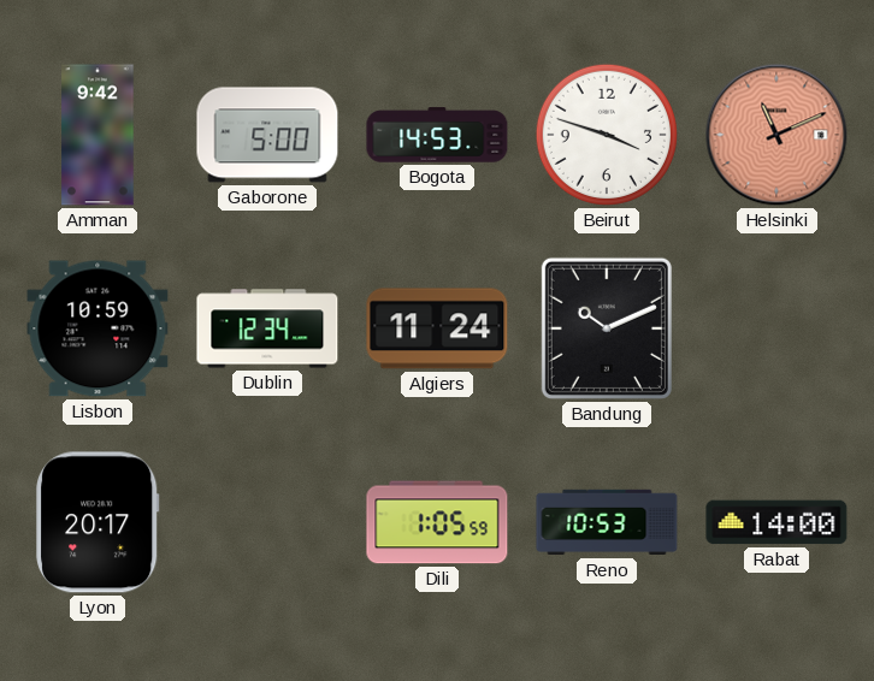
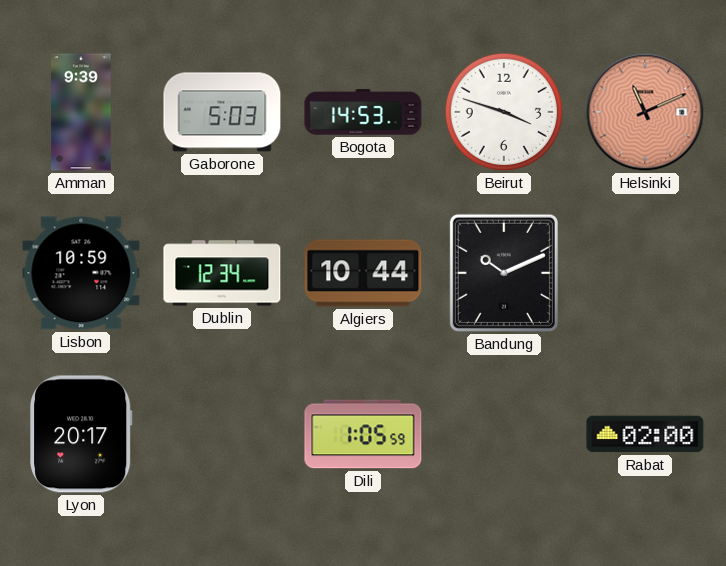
Amman: 9:42 -> 9:39
Gaborone: 5:00 -> 5:03
Algiers: 11:24 -> 10:44
Reno: 10:53 -> none
Rabat: 14:00 -> 02:00
